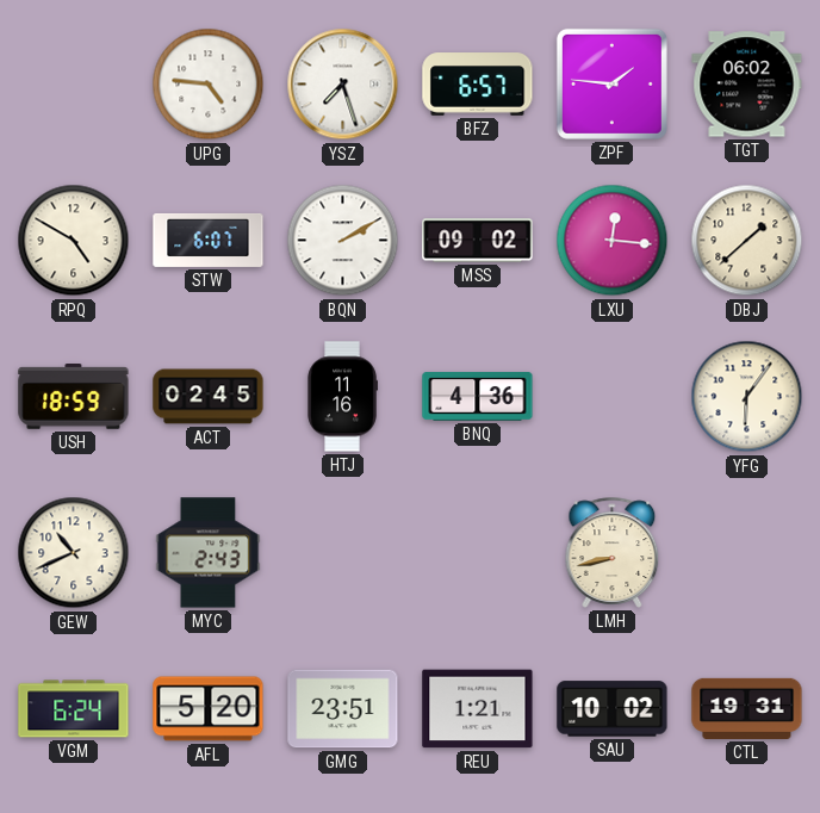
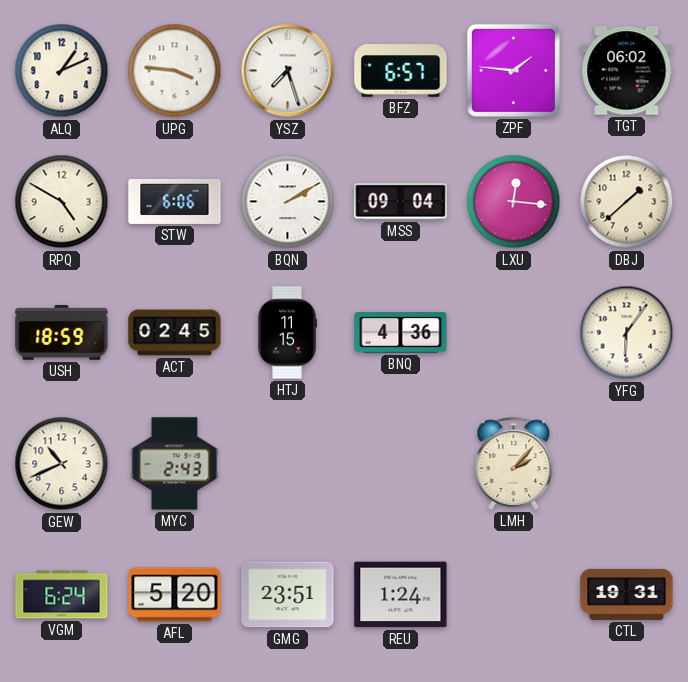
ALQ: none -> 1:11
UPG: 4:46 -> 3:46
STW: 6:07 -> 6:06
MSS: 09:02 -> 09:04
HTJ: 11:16 -> 11:15
LMH: 8:43 -> 2:07
REU: 1:21 -> 1:24
SAU: 10:02 -> none
